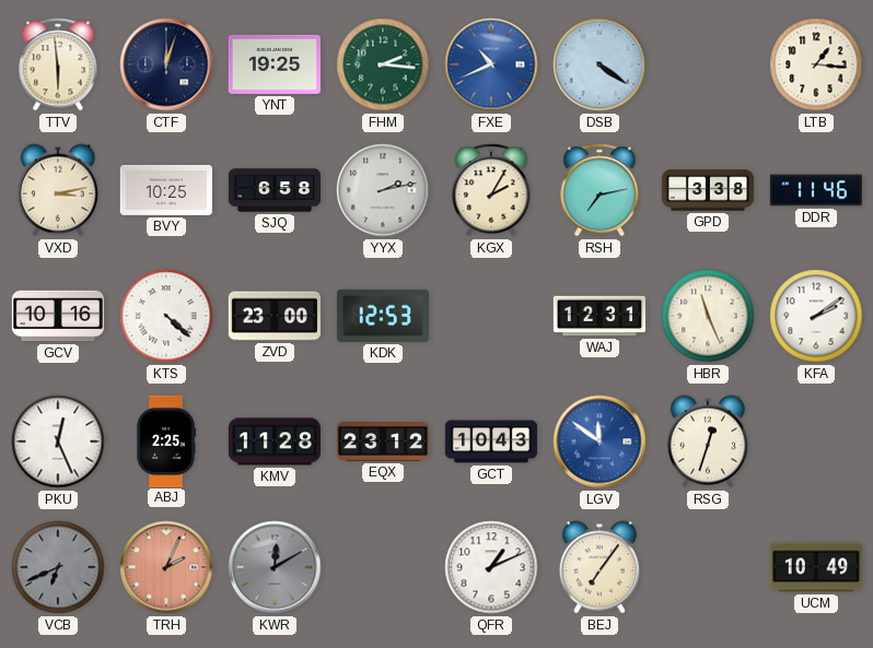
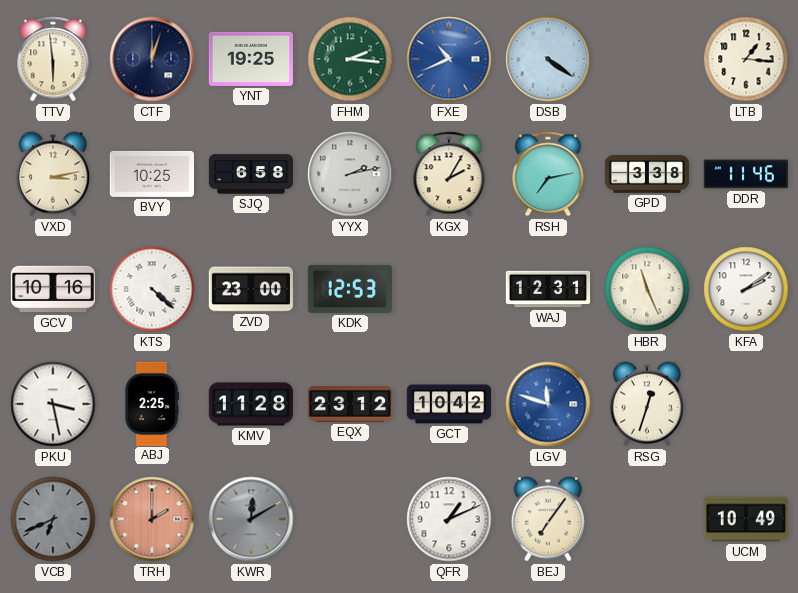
PKU: 12:26 -> 3:28
GCT: 10:43 -> 10:42
LGV: 11:51 -> 11:48
TRH: 2:04 -> 2:00
